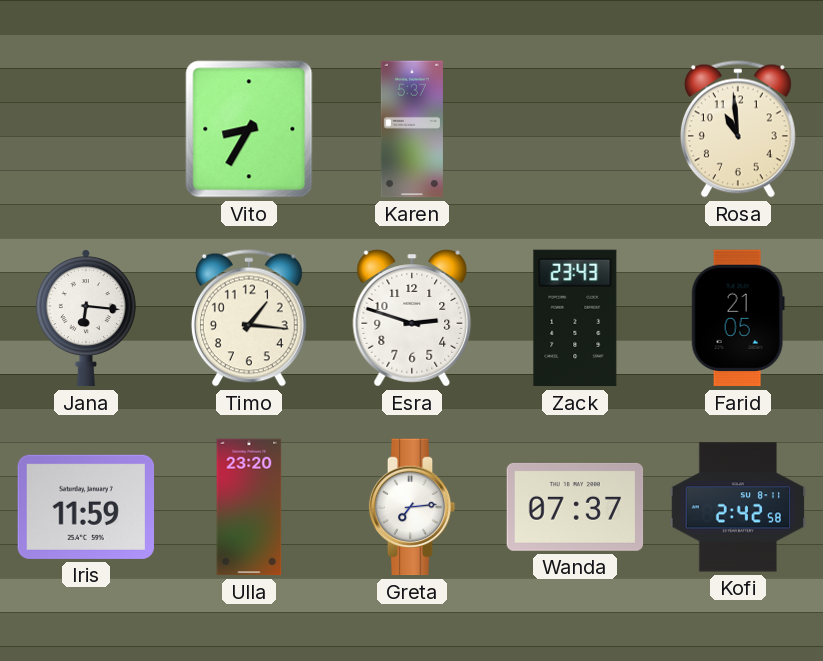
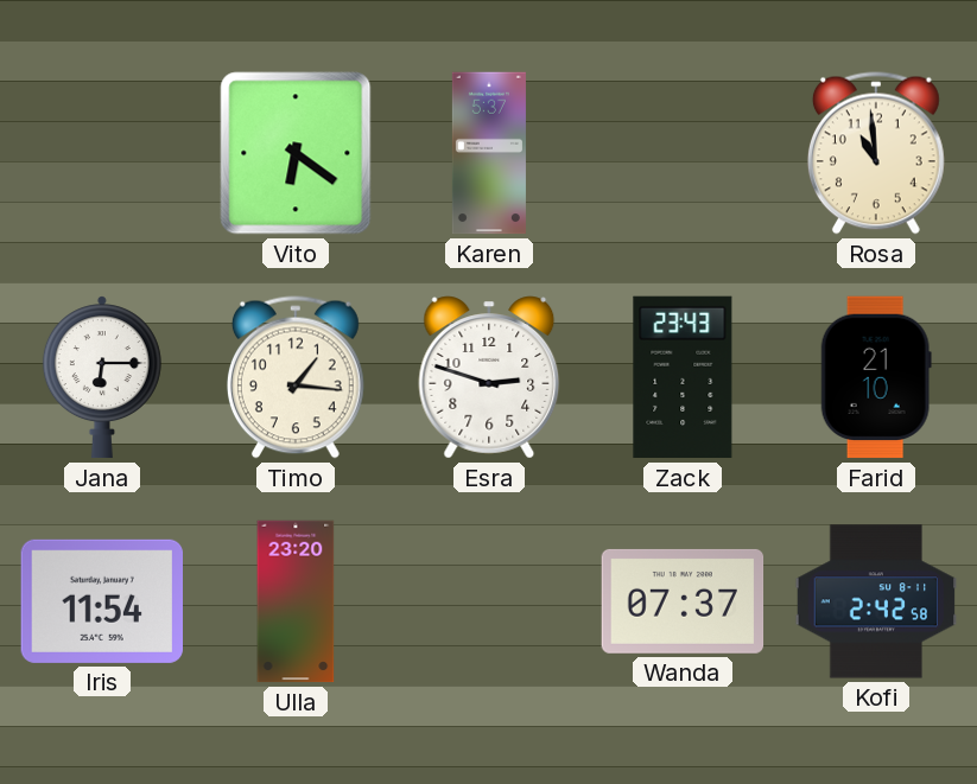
Vito: 8:35 -> 6:21
Jana: 6:16 -> 6:15
Farid: 21:05 -> 21:10
Iris: 11:59 -> 11:54
Greta: 7:14 -> none
